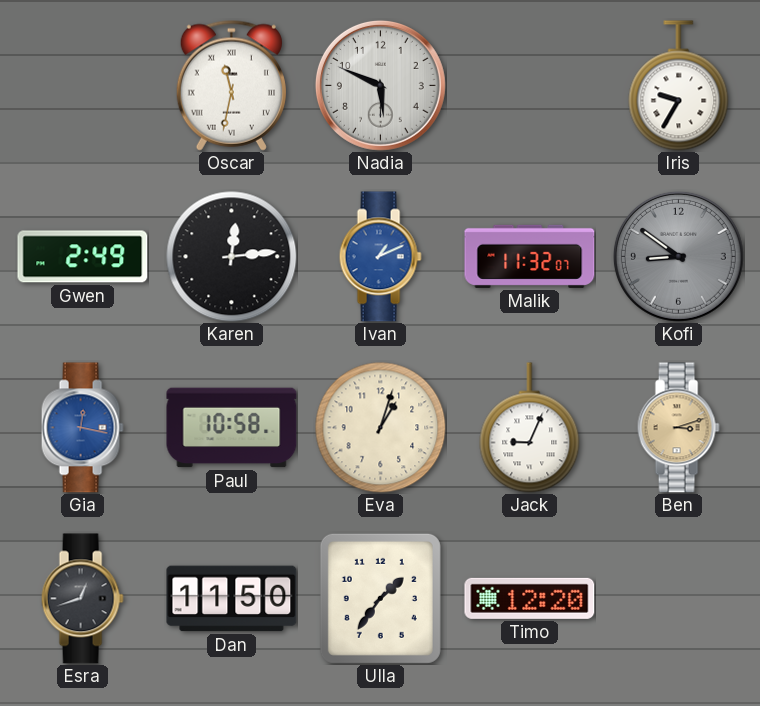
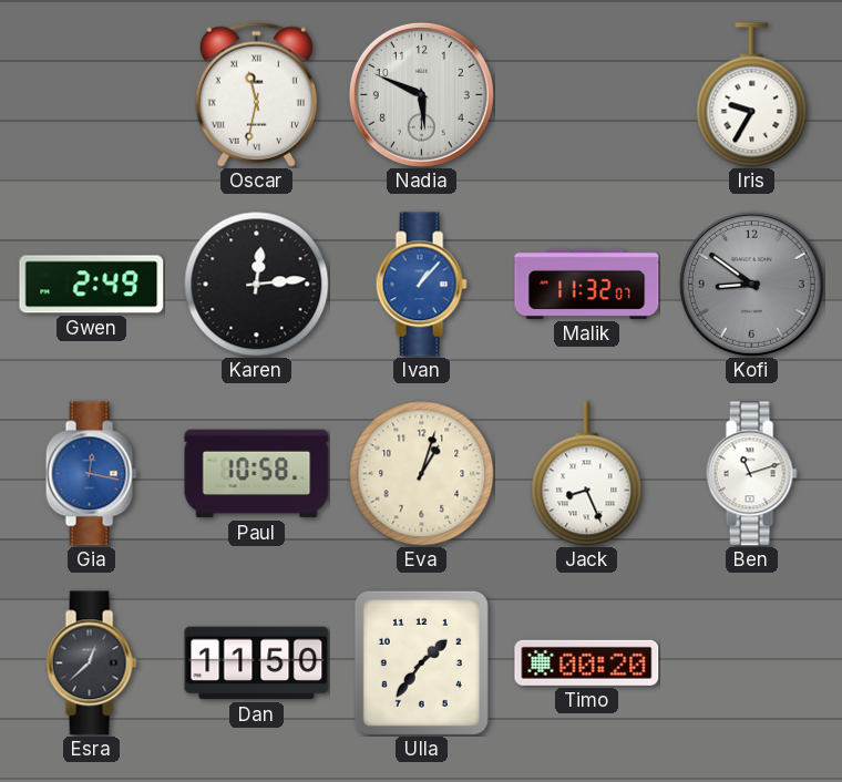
Ivan: 1:11 -> 1:07
Jack: 9:04 -> 8:26
Ben: 3:12 -> 11:12
Ben dial: champagne -> white
Esra: 12:42 -> 12:38
Timo: 12:20 -> 00:20
